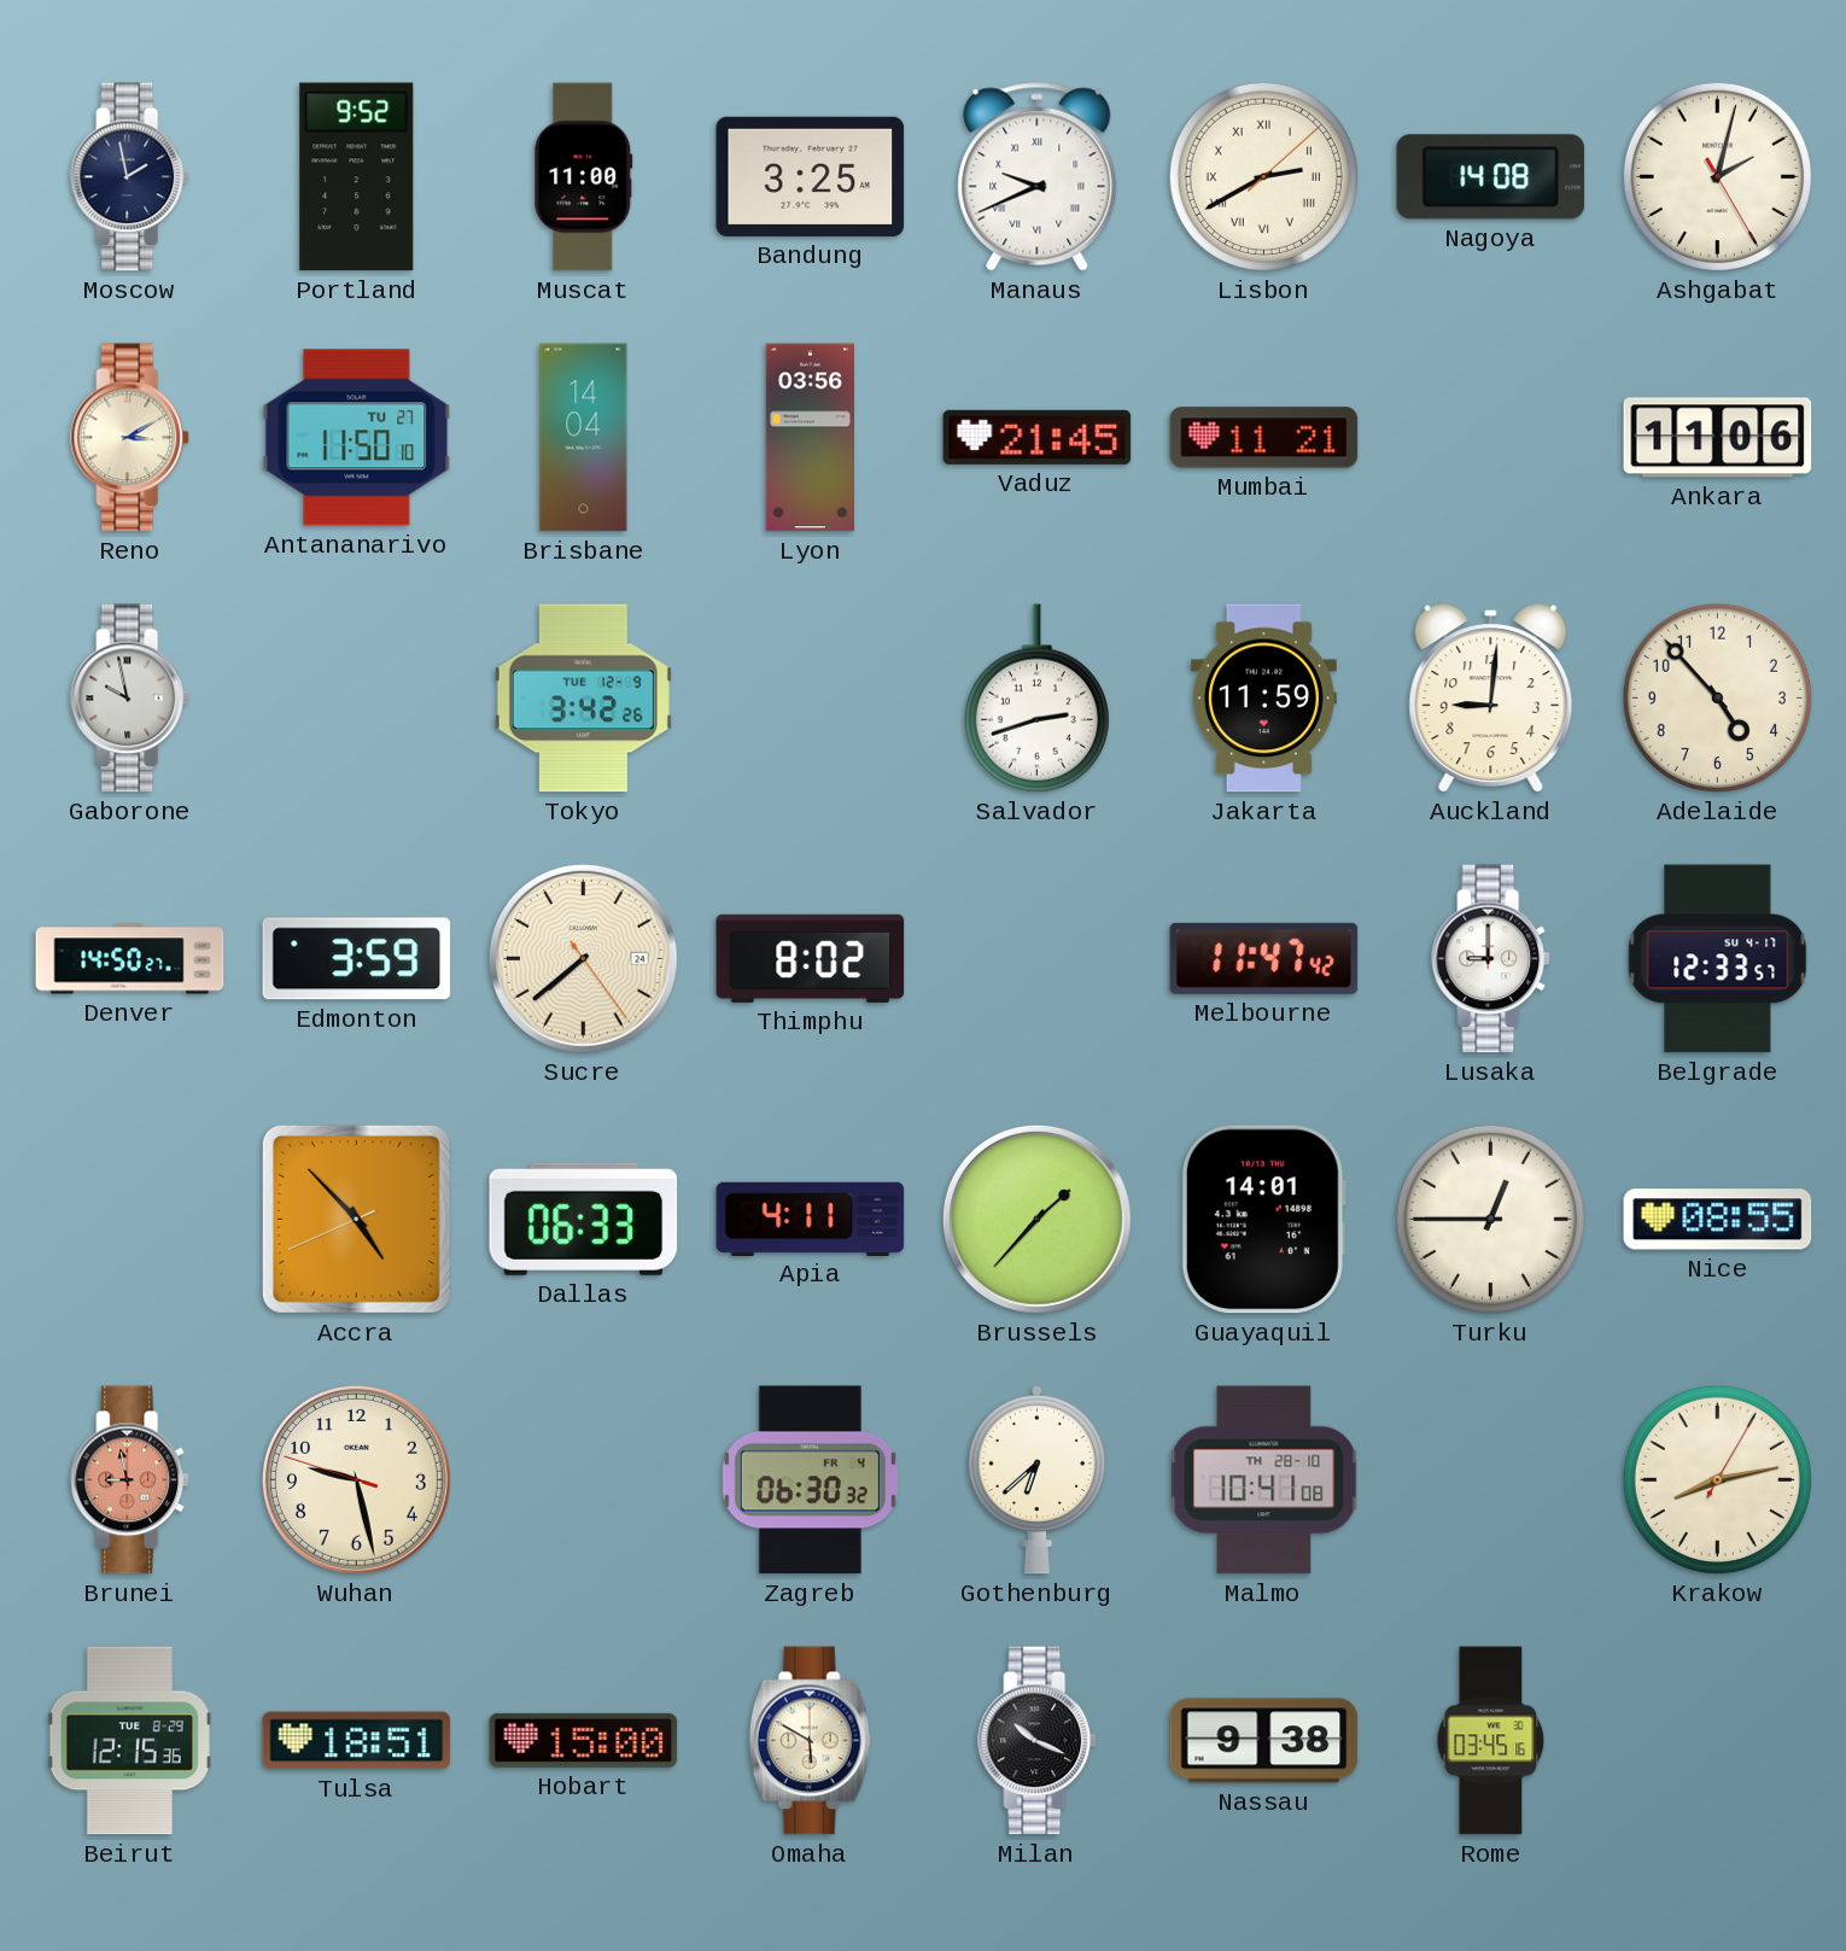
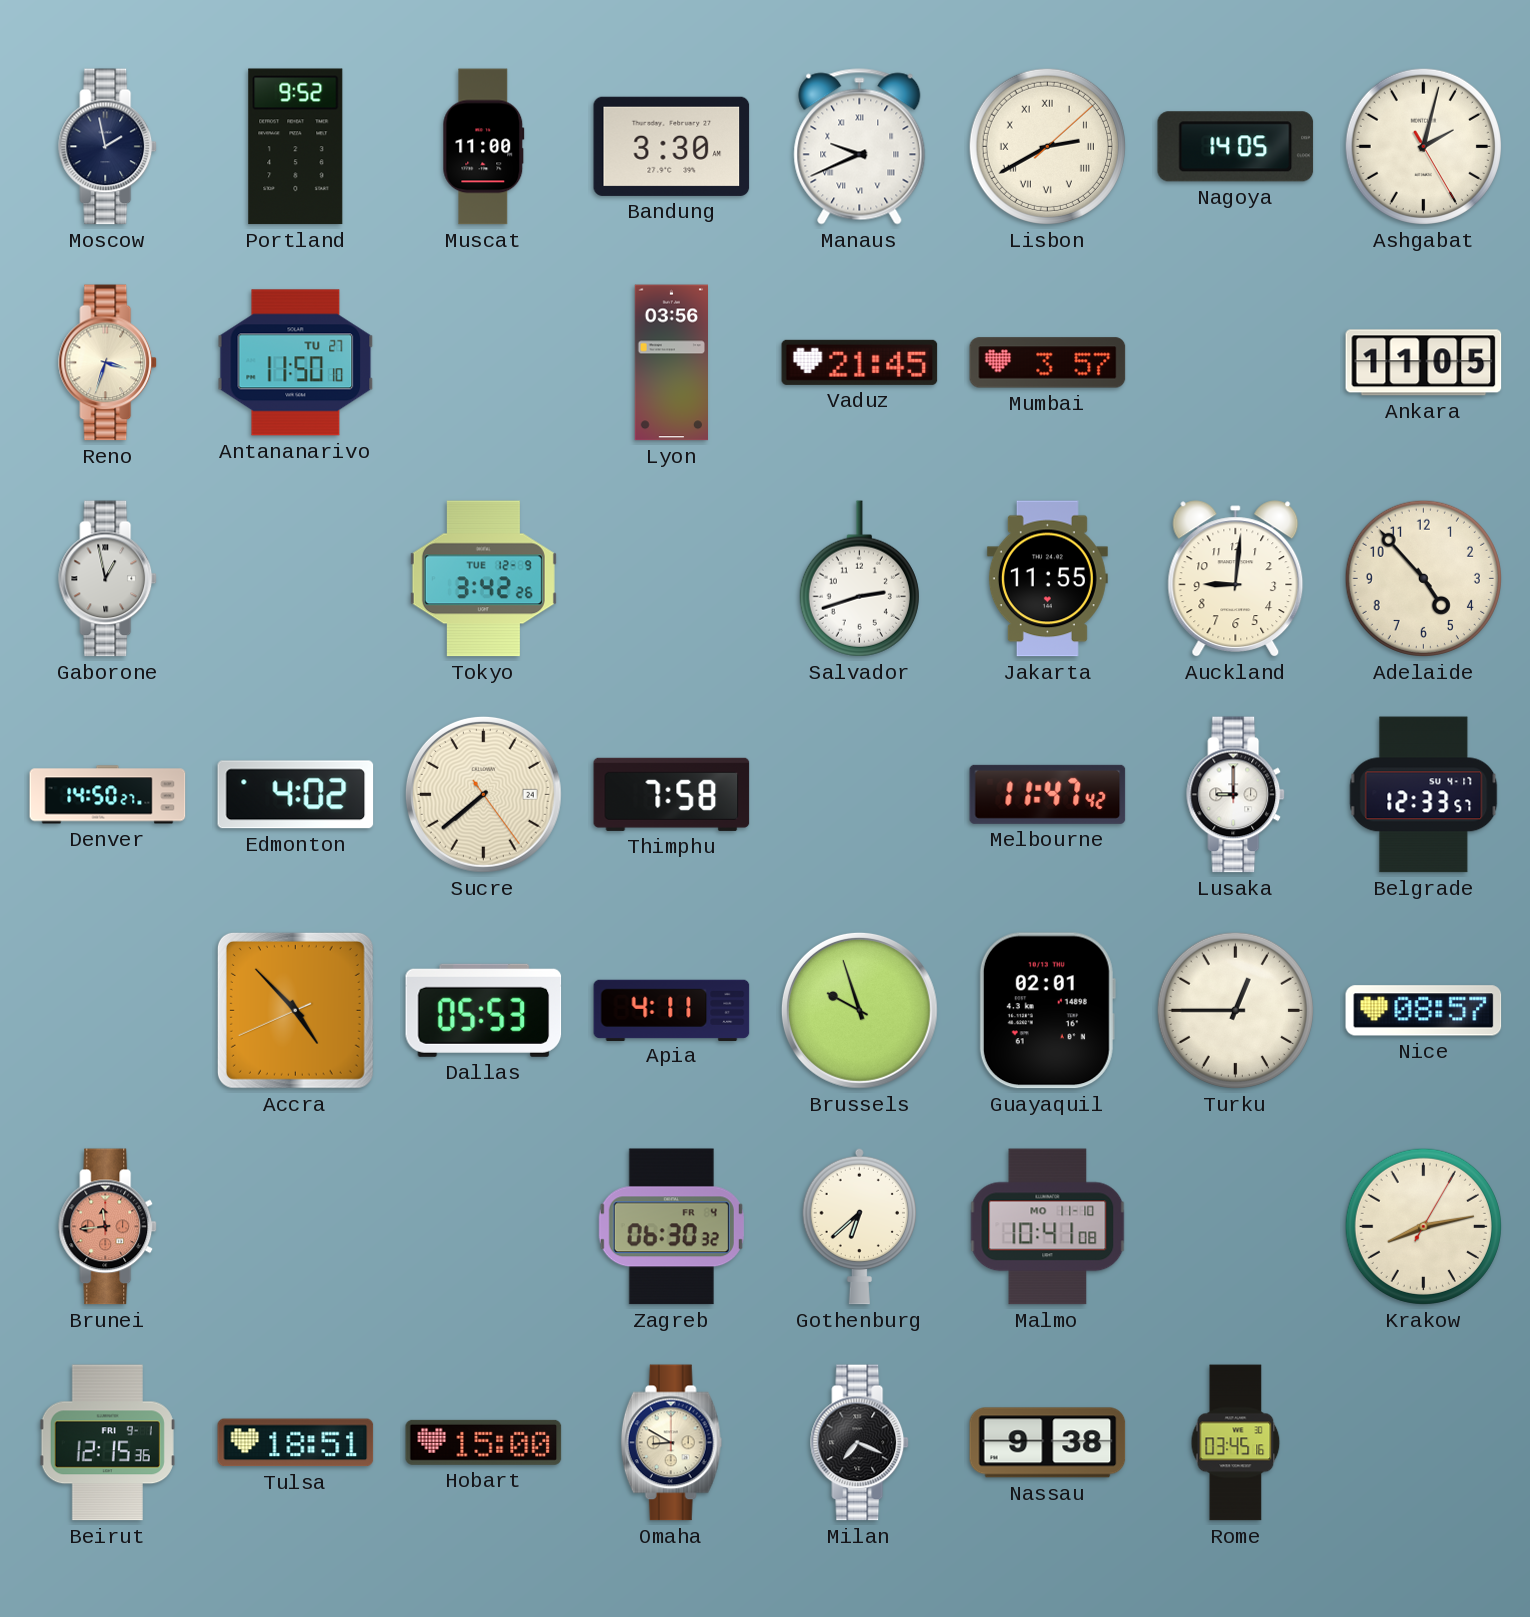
Bandung: 3:25 -> 3:30
Nagoya: 14:08 -> 14:05
Reno: 3:10 -> 3:33
Brisbane: 14:04 -> none
Mumbai: 11:21 -> 3:57
Ankara: 11:06 -> 11:05
Gaborone: 9:58 -> 12:58
Jakarta: 11:59 -> 11:55
Edmonton: 3:59 -> 4:02
Thimphu: 8:02 -> 7:58
Dallas: 06:33 -> 05:53
Brussels: 1:37 -> 9:57
Guayaquil: 14:01 -> 02:01
Nice: 08:55 -> 08:57
Brunei: 8:58 -> 11:44
Wuhan: 9:27 -> none
Malmo date: TH 28-10 -> MO 11-10
Beirut date: TUE 8-29 -> FRI 9-1
Omaha: 5:50 -> 8:50
Milan: 10:19 -> 7:19
